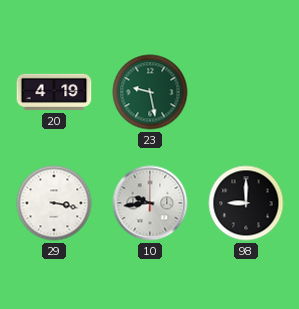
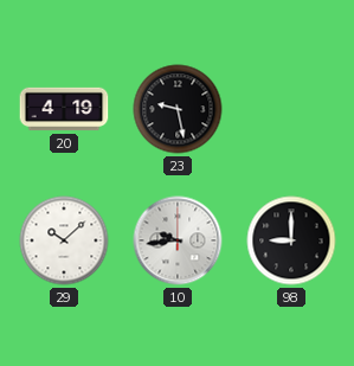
23 dial: green -> black
29: 3:17 -> 10:08
